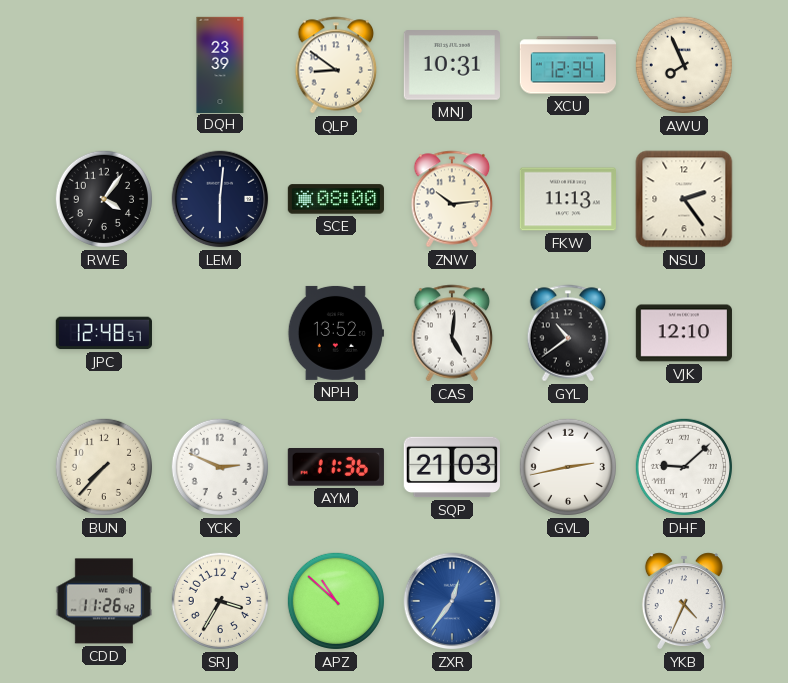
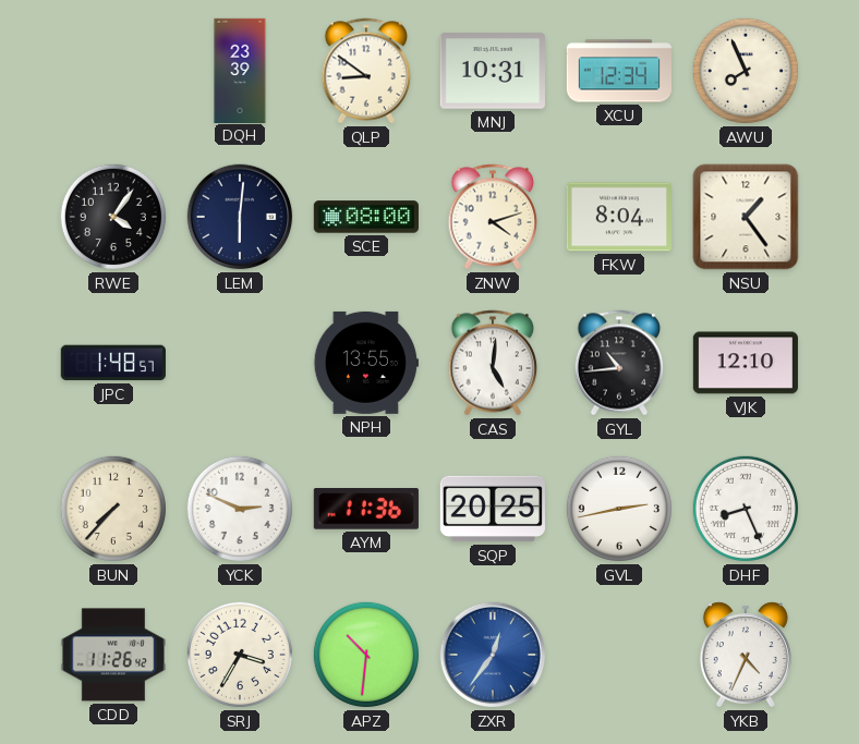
ZNW: 10:14 -> 4:12
FKW: 11:13 -> 8:04
NSU: 2:24 -> 1:24
JPC: 12:48 -> 1:48
NPH: 13:52 -> 13:55
GYL: 10:39 -> 10:44
SQP: 21:03 -> 20:25
DHF: 9:08 -> 8:26
APZ: 10:52 -> 10:31
